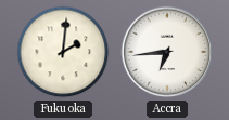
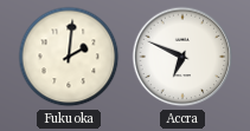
Accra: 6:44 -> 6:49
